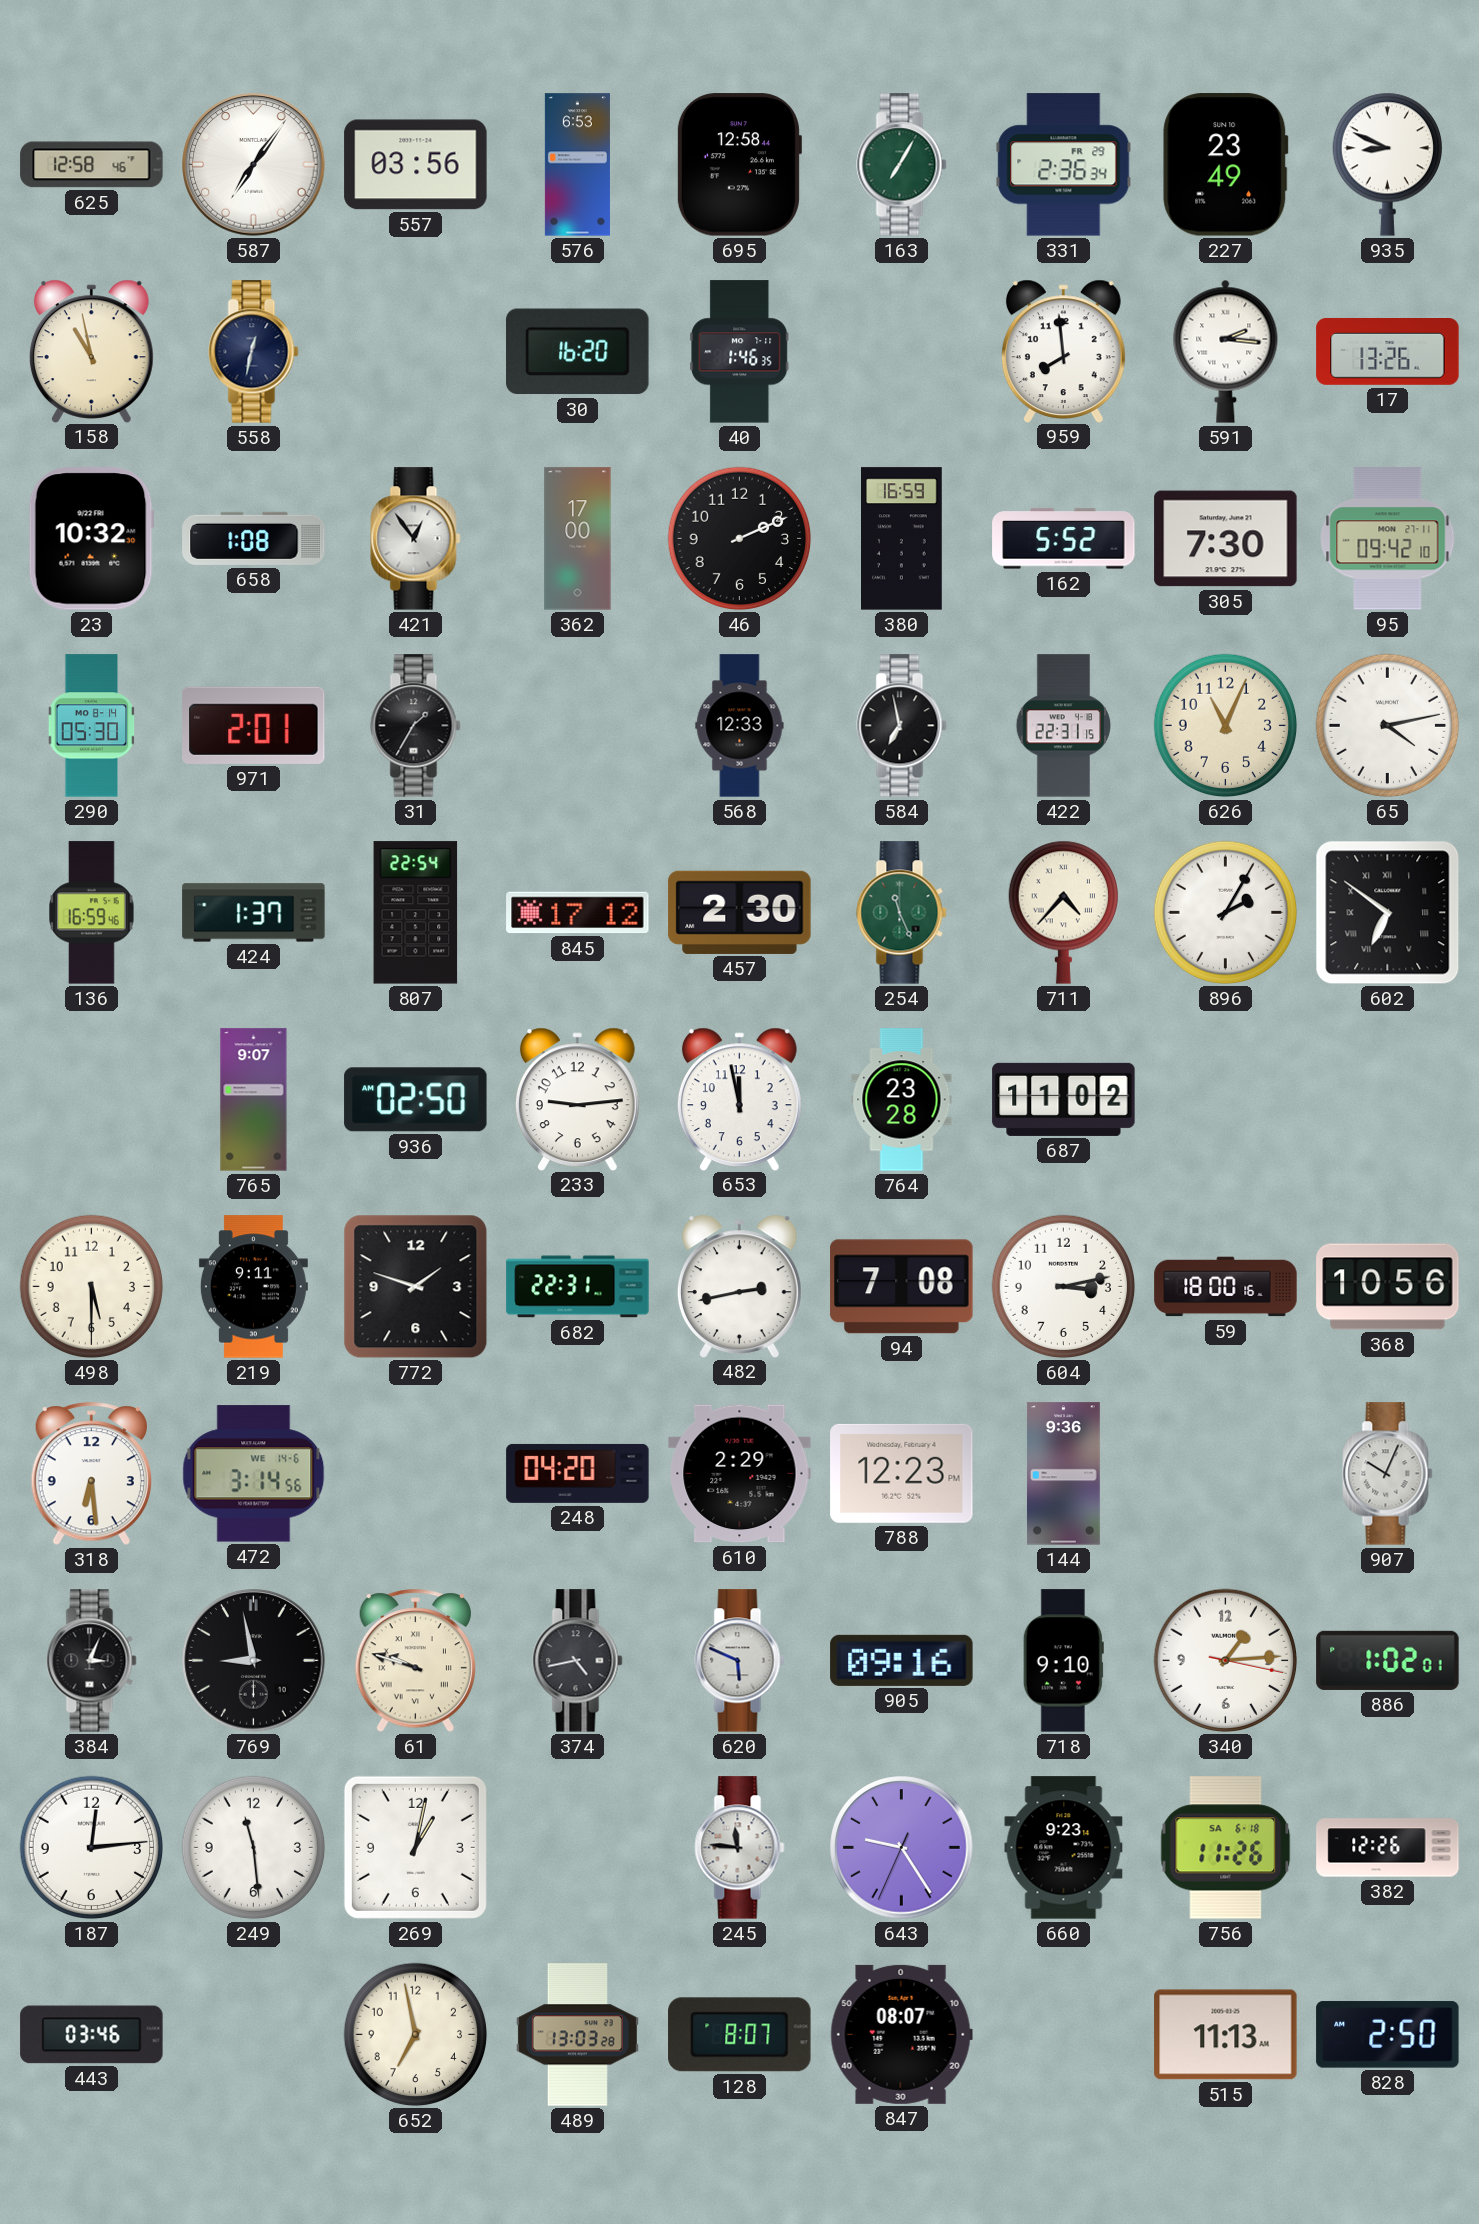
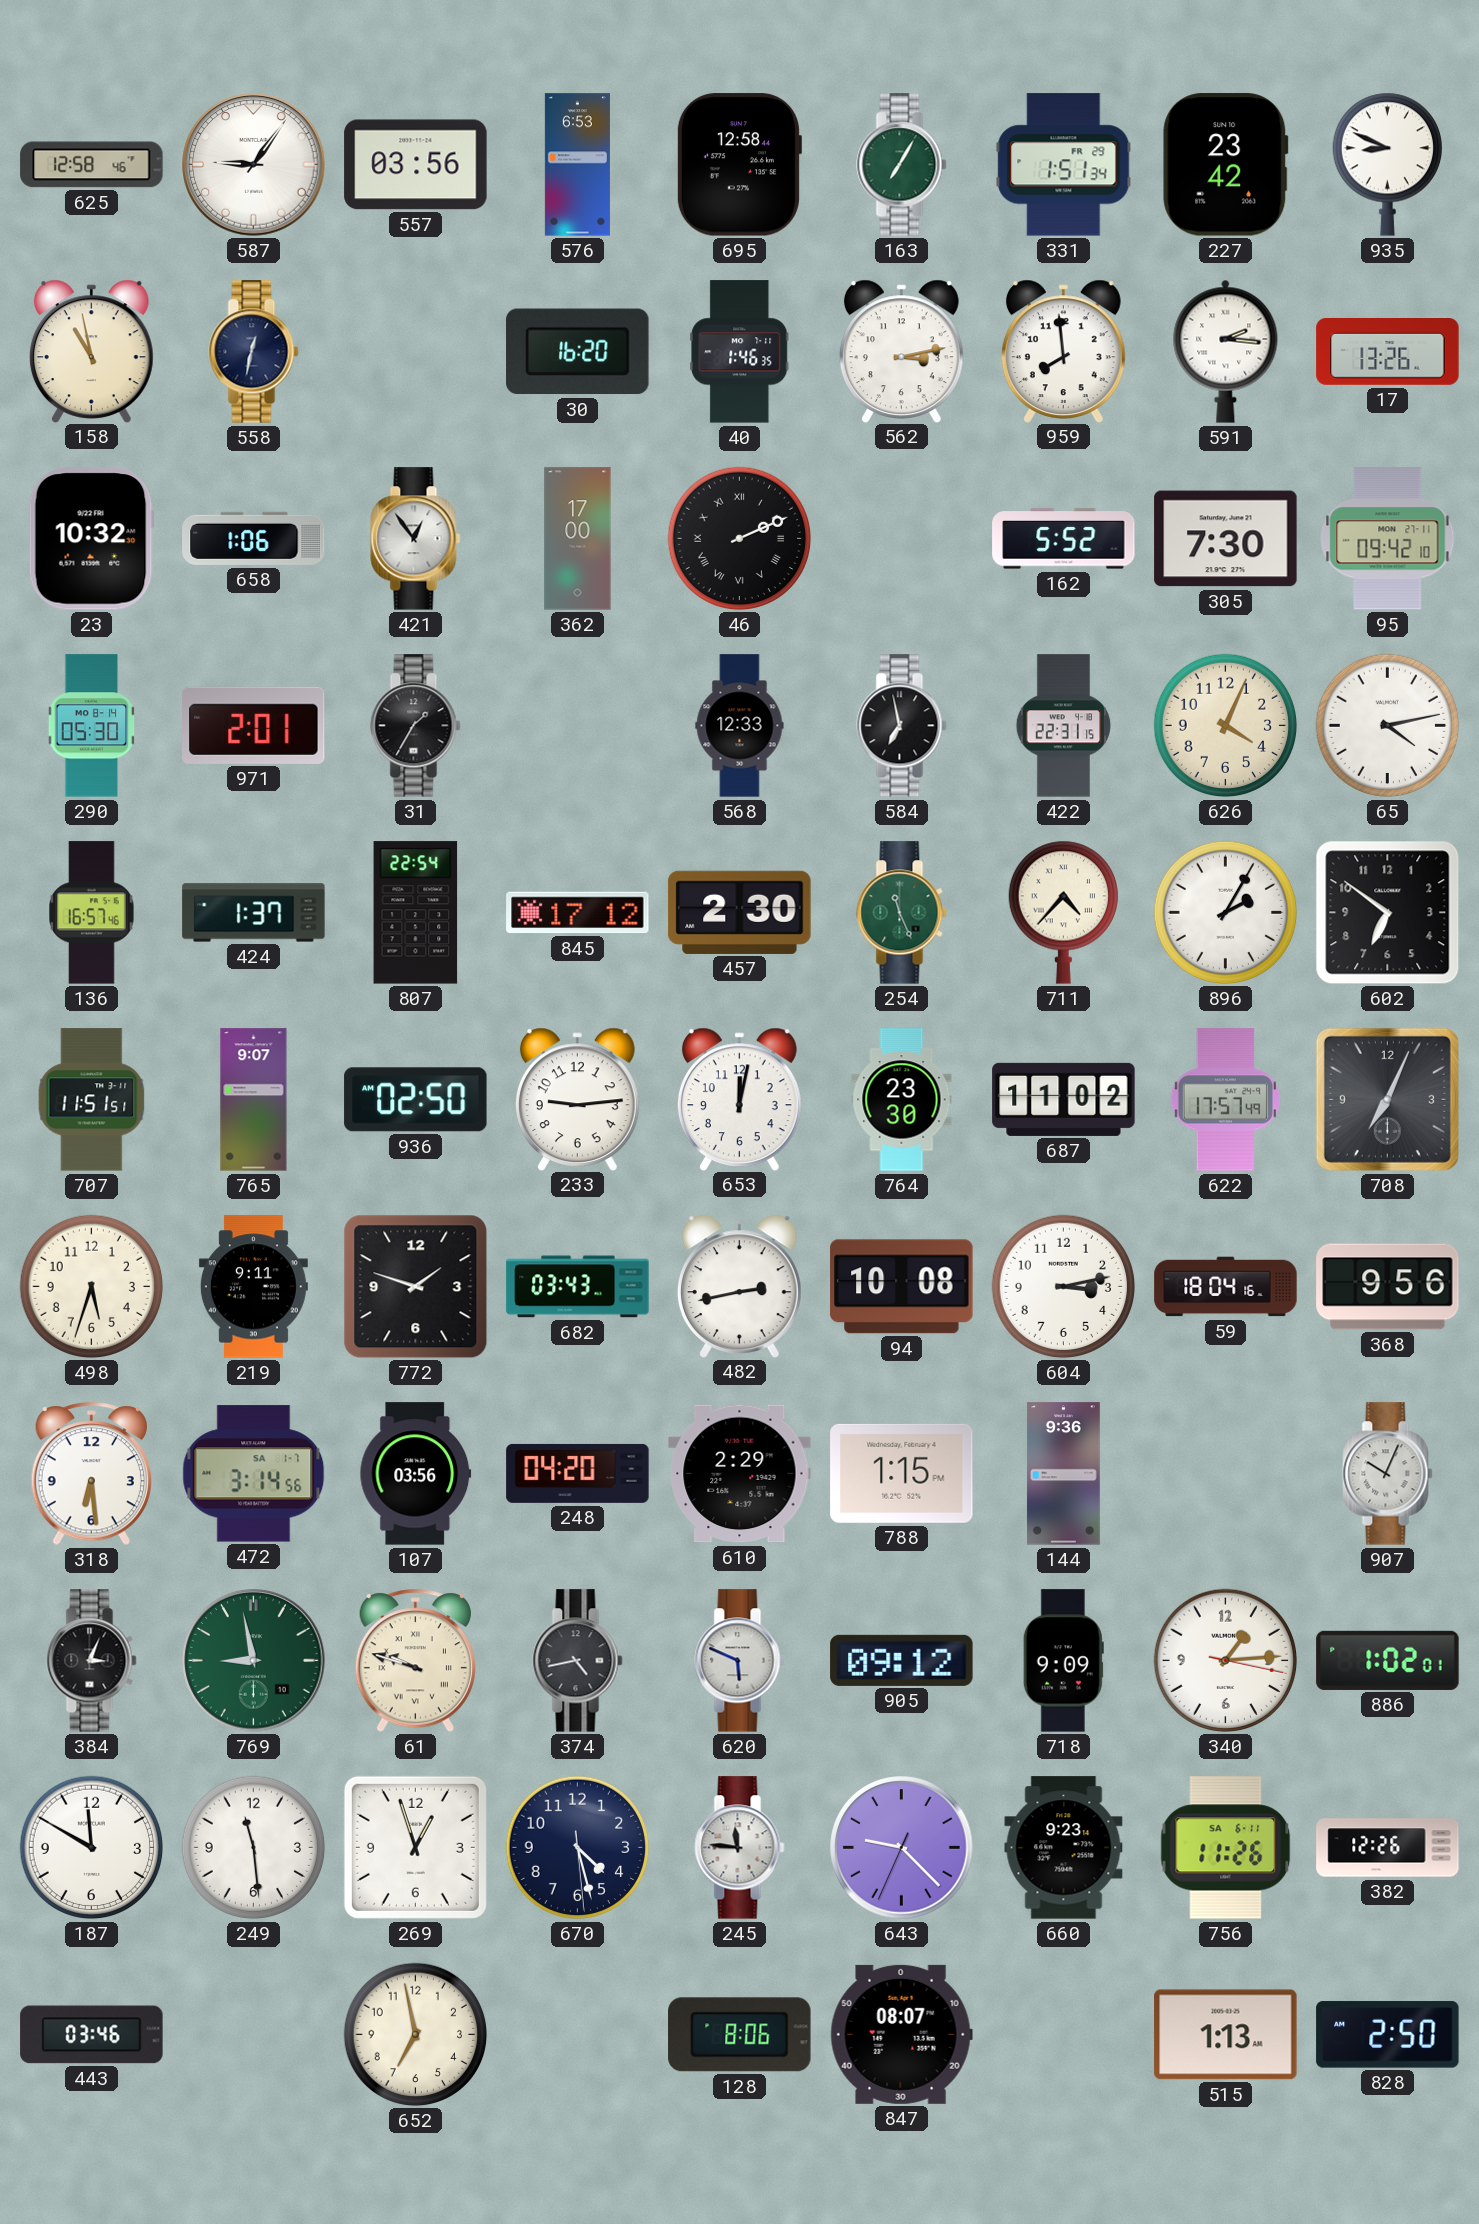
587: 7:06 -> 9:06
331: 2:36 -> 1:51
227: 23:49 -> 23:42
562: none -> 3:13
658: 1:08 -> 1:06
46 numerals: Arabic -> Roman
380: 16:59 -> none
626: 11:04 -> 4:04
136: 16:59 -> 16:57
602 numerals: Roman -> Arabic
707: none -> 11:51
653: 11:58 -> 12:02
764: 23:28 -> 23:30
622: none -> 17:57
708: none -> 7:04
498: 5:30 -> 5:33
682: 22:31 -> 03:43
94: 7:08 -> 10:08
59: 18:00 -> 18:04
368: 10:56 -> 9:56
472 date: WE 14-6 -> SA 1-7
107: none -> 03:56
788: 12:23 -> 1:15
769 dial: black -> green
905: 09:16 -> 09:12
718: 9:10 -> 9:09
187: 12:14 -> 11:50
269: 1:02 -> 12:57
670: none -> 4:27
643: 9:24 -> 9:22
756 date: SA 6-18 -> SA 6-11
489: 13:03 -> none
128: 8:07 -> 8:06
515: 11:13 -> 1:13
